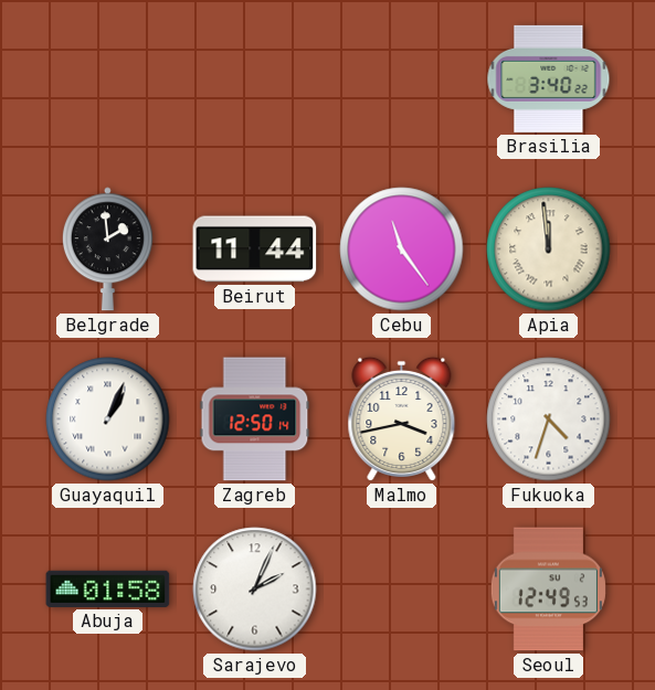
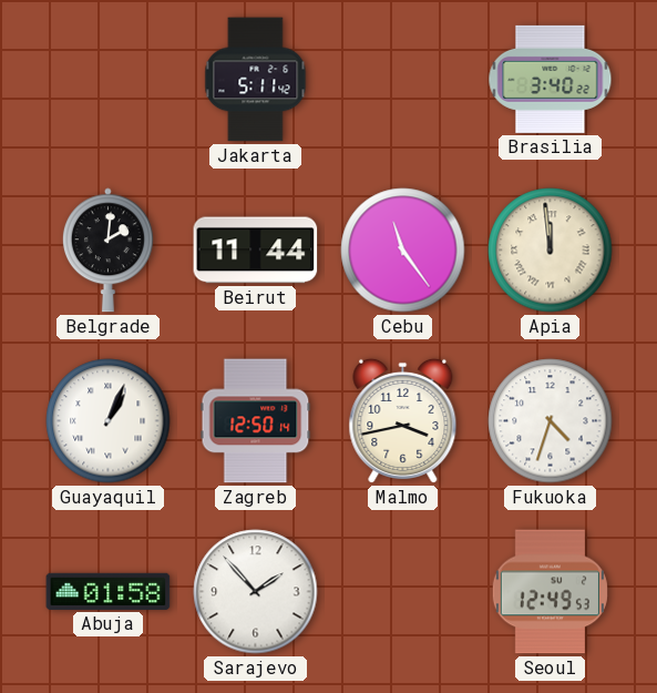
Jakarta: none -> 5:11
Belgrade: 1:59 -> 2:01
Sarajevo: 2:04 -> 1:53
